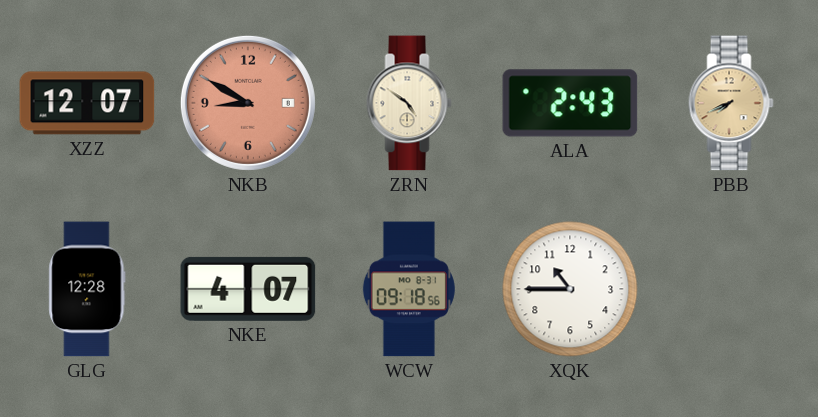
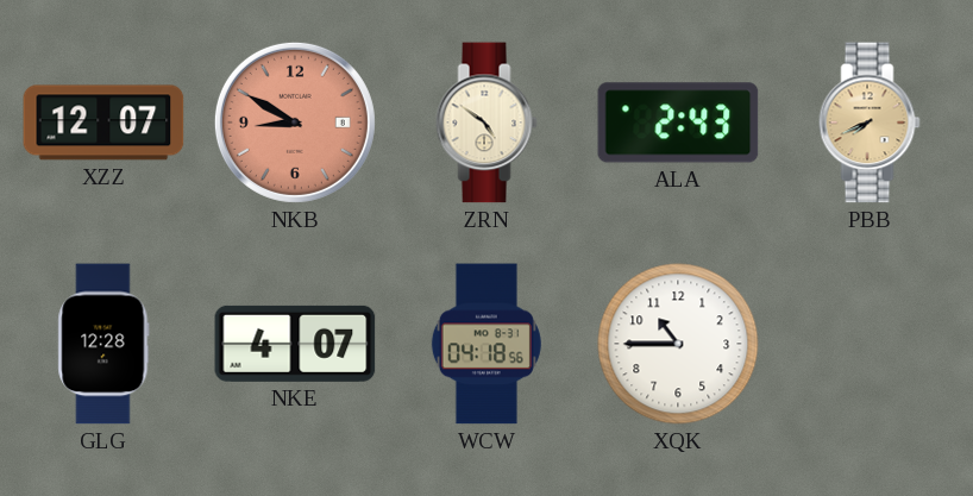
WCW: 09:18 -> 04:18
